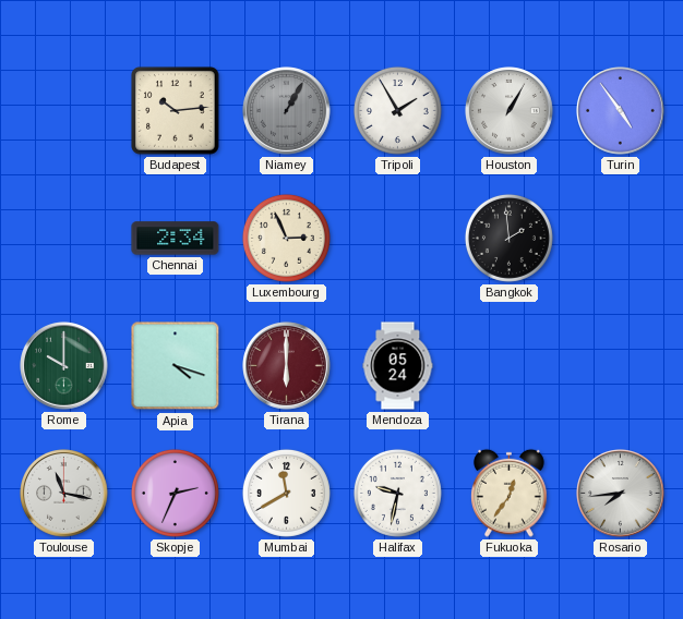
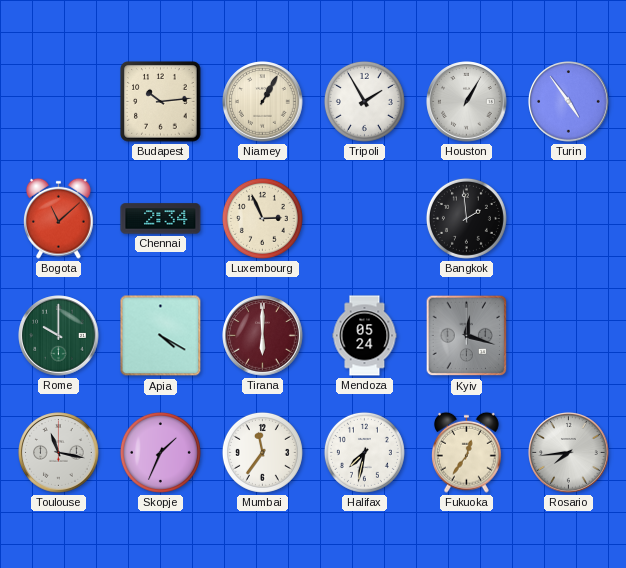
Niamey dial: grey -> cream
Bogota: none -> 11:08
Apia: 4:18 -> 4:20
Kyiv: none -> 12:18
Skopje: 2:34 -> 1:34
Mumbai: 11:40 -> 11:36
Halifax: 9:32 -> 7:32
